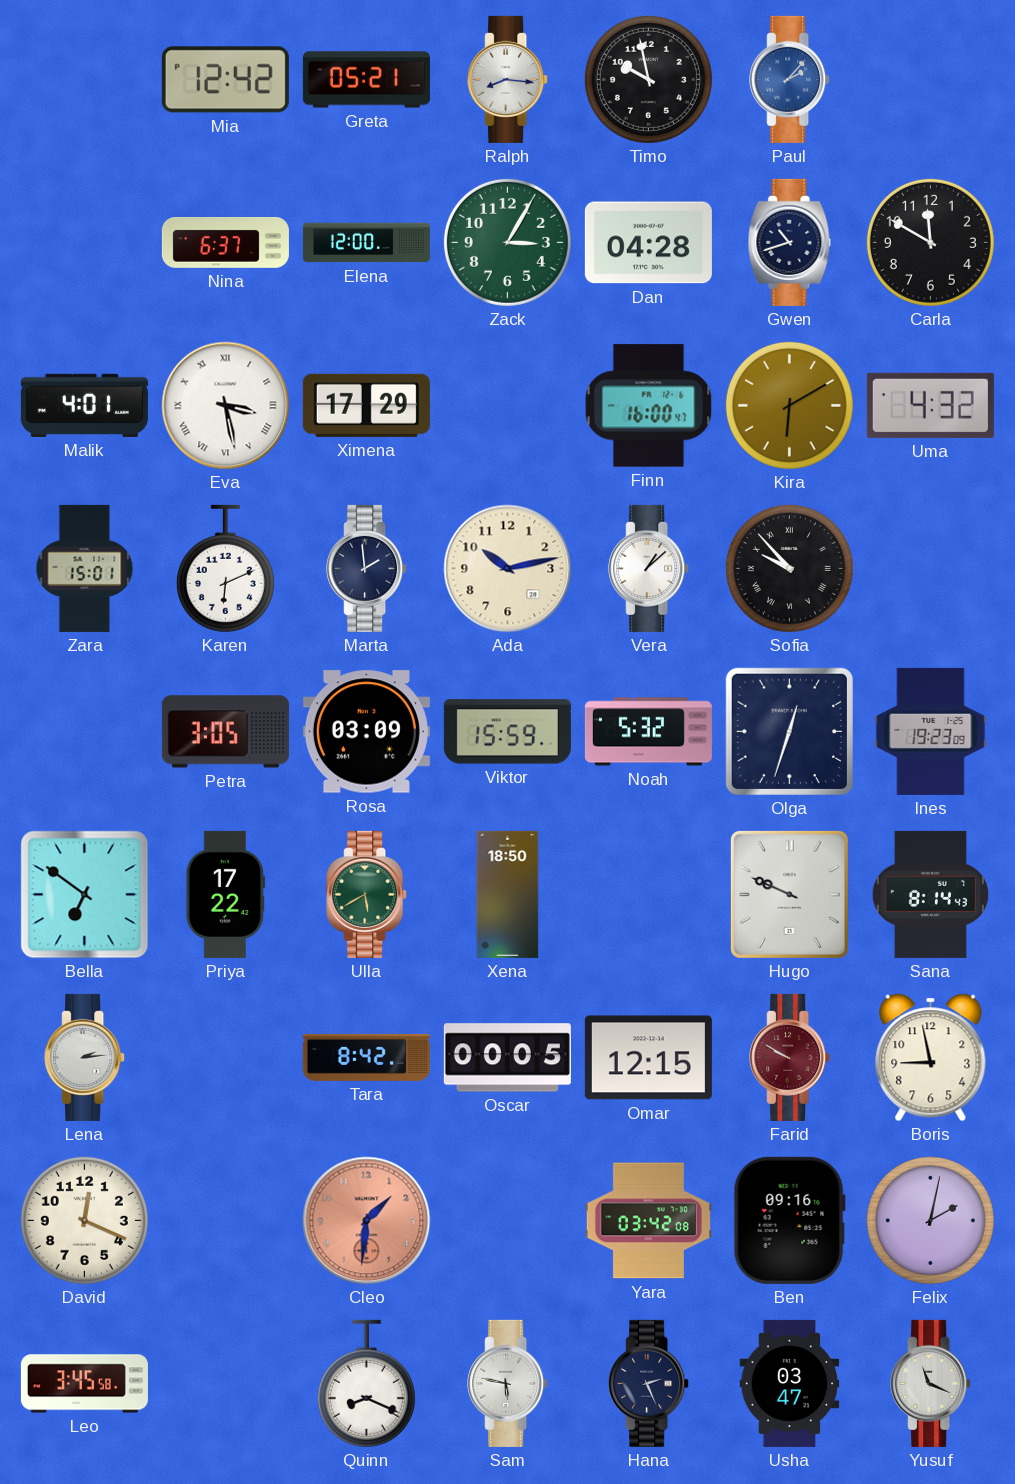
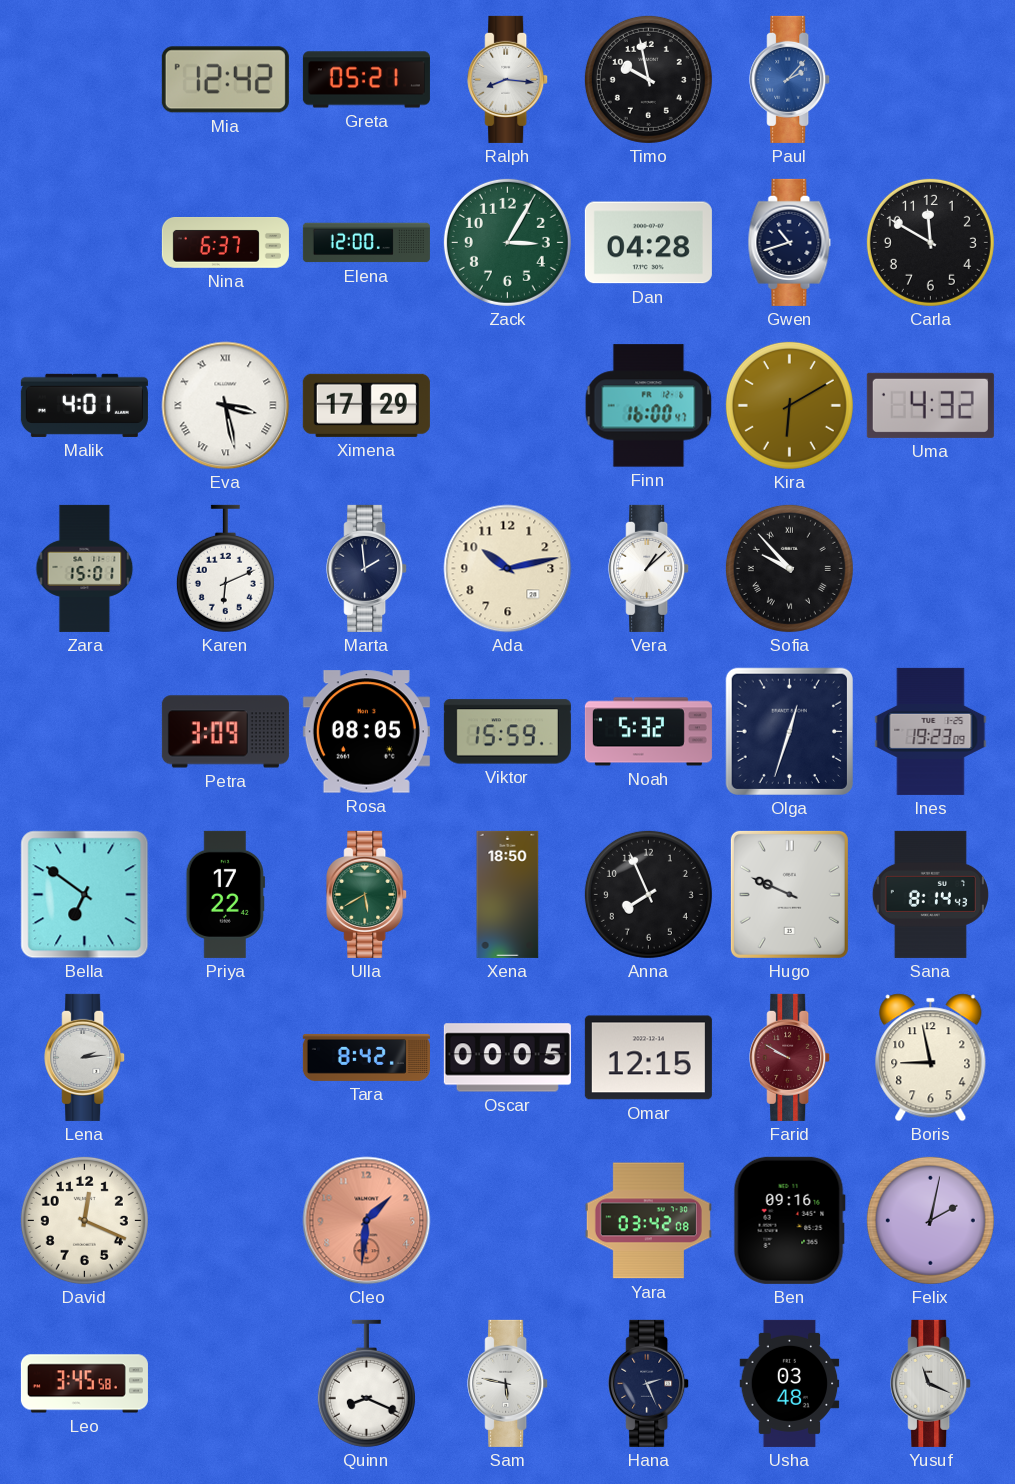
Petra: 3:05 -> 3:09
Rosa: 03:09 -> 08:05
Anna: none -> 7:56
Usha: 03:47 -> 03:48
